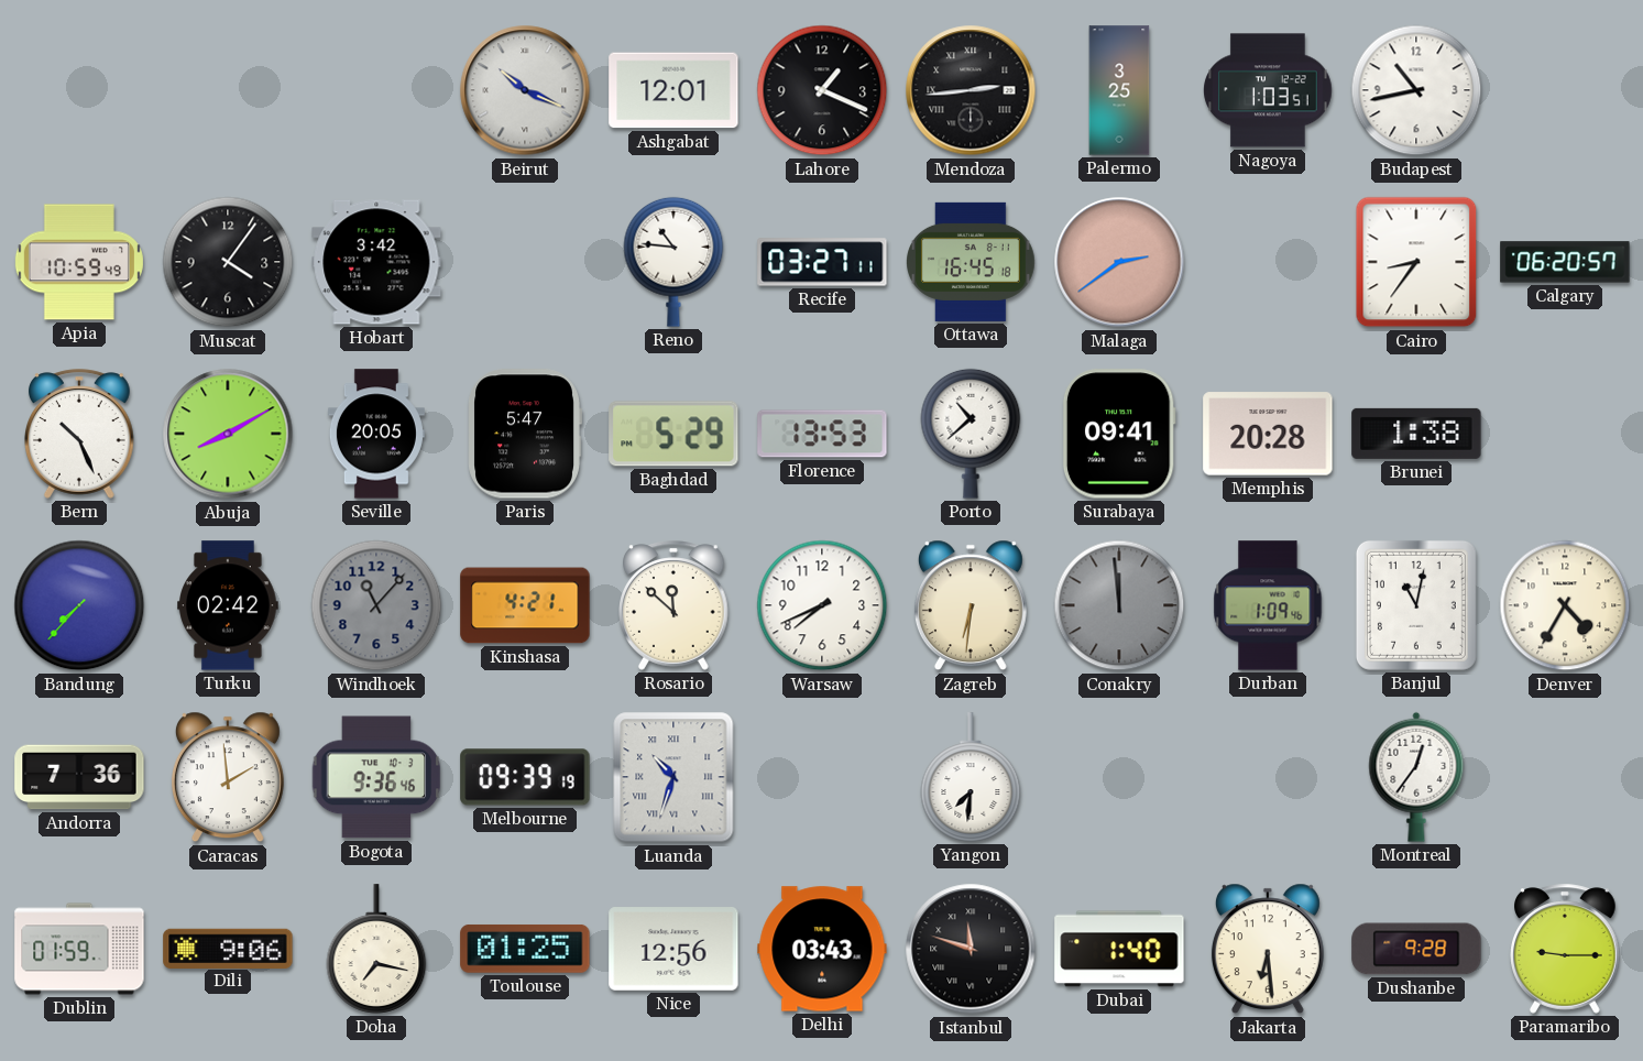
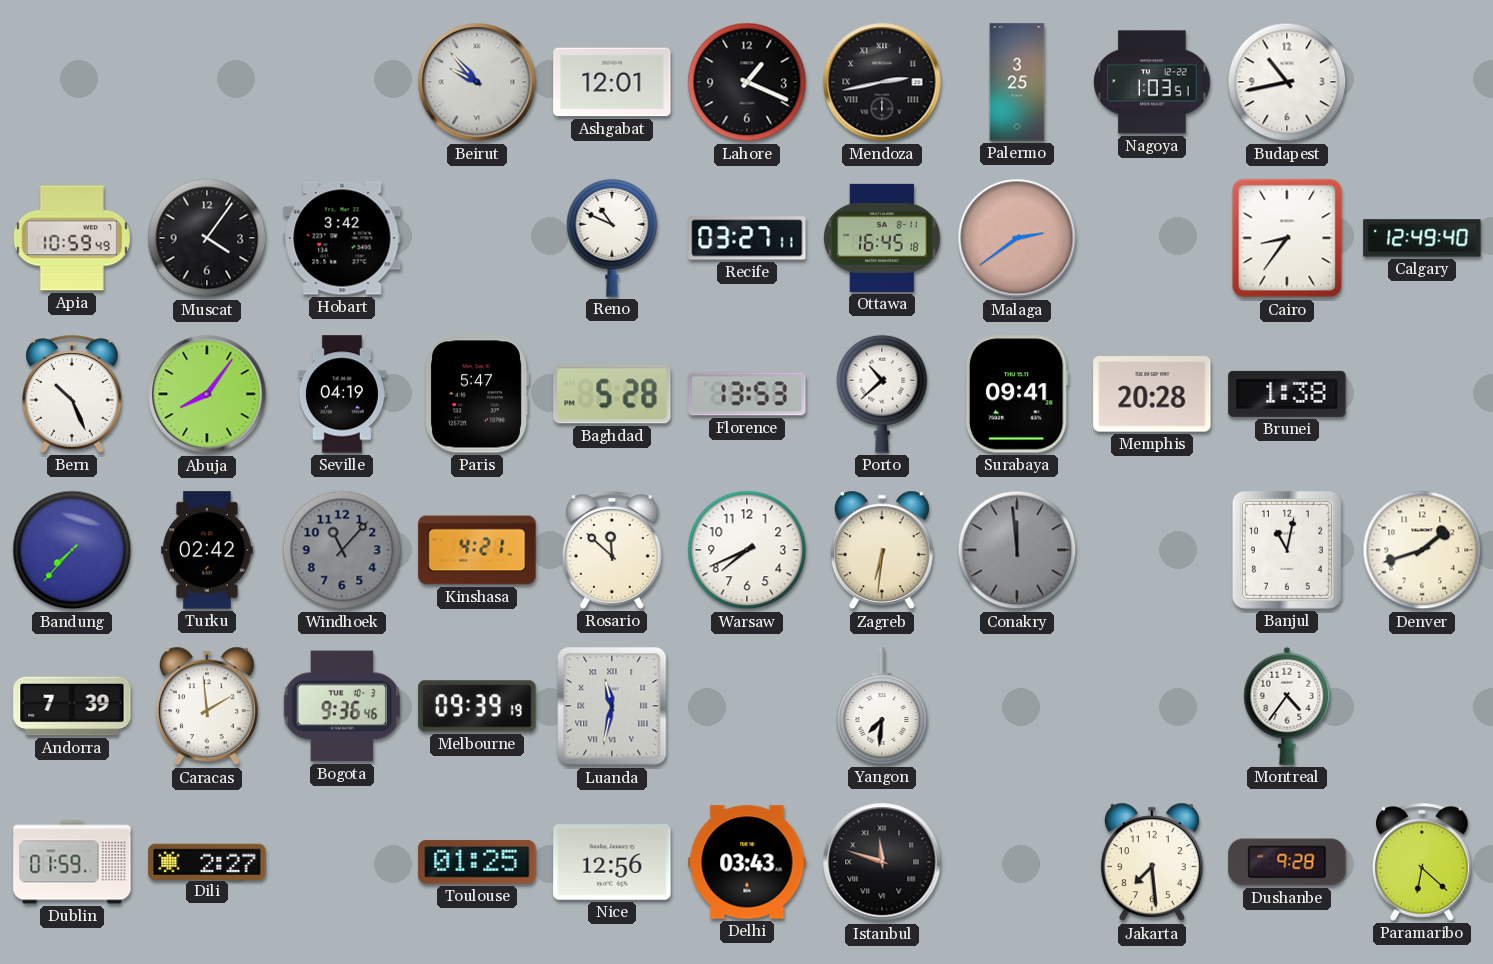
Beirut: 10:19 -> 9:53
Mendoza: 2:44 -> 2:43
Reno: 10:46 -> 10:49
Calgary: 06:20 -> 12:49
Abuja: 8:10 -> 8:06
Seville: 20:05 -> 04:19
Baghdad: 5:29 -> 5:28
Durban: 1:09 -> none
Denver: 4:35 -> 1:42
Andorra: 7:36 -> 7:39
Luanda: 10:33 -> 11:32
Montreal: 12:36 -> 4:36
Dili: 9:06 -> 2:27
Doha: 7:17 -> none
Dubai: 1:40 -> none
Jakarta: 6:29 -> 7:29
Paramaribo: 9:15 -> 6:22
